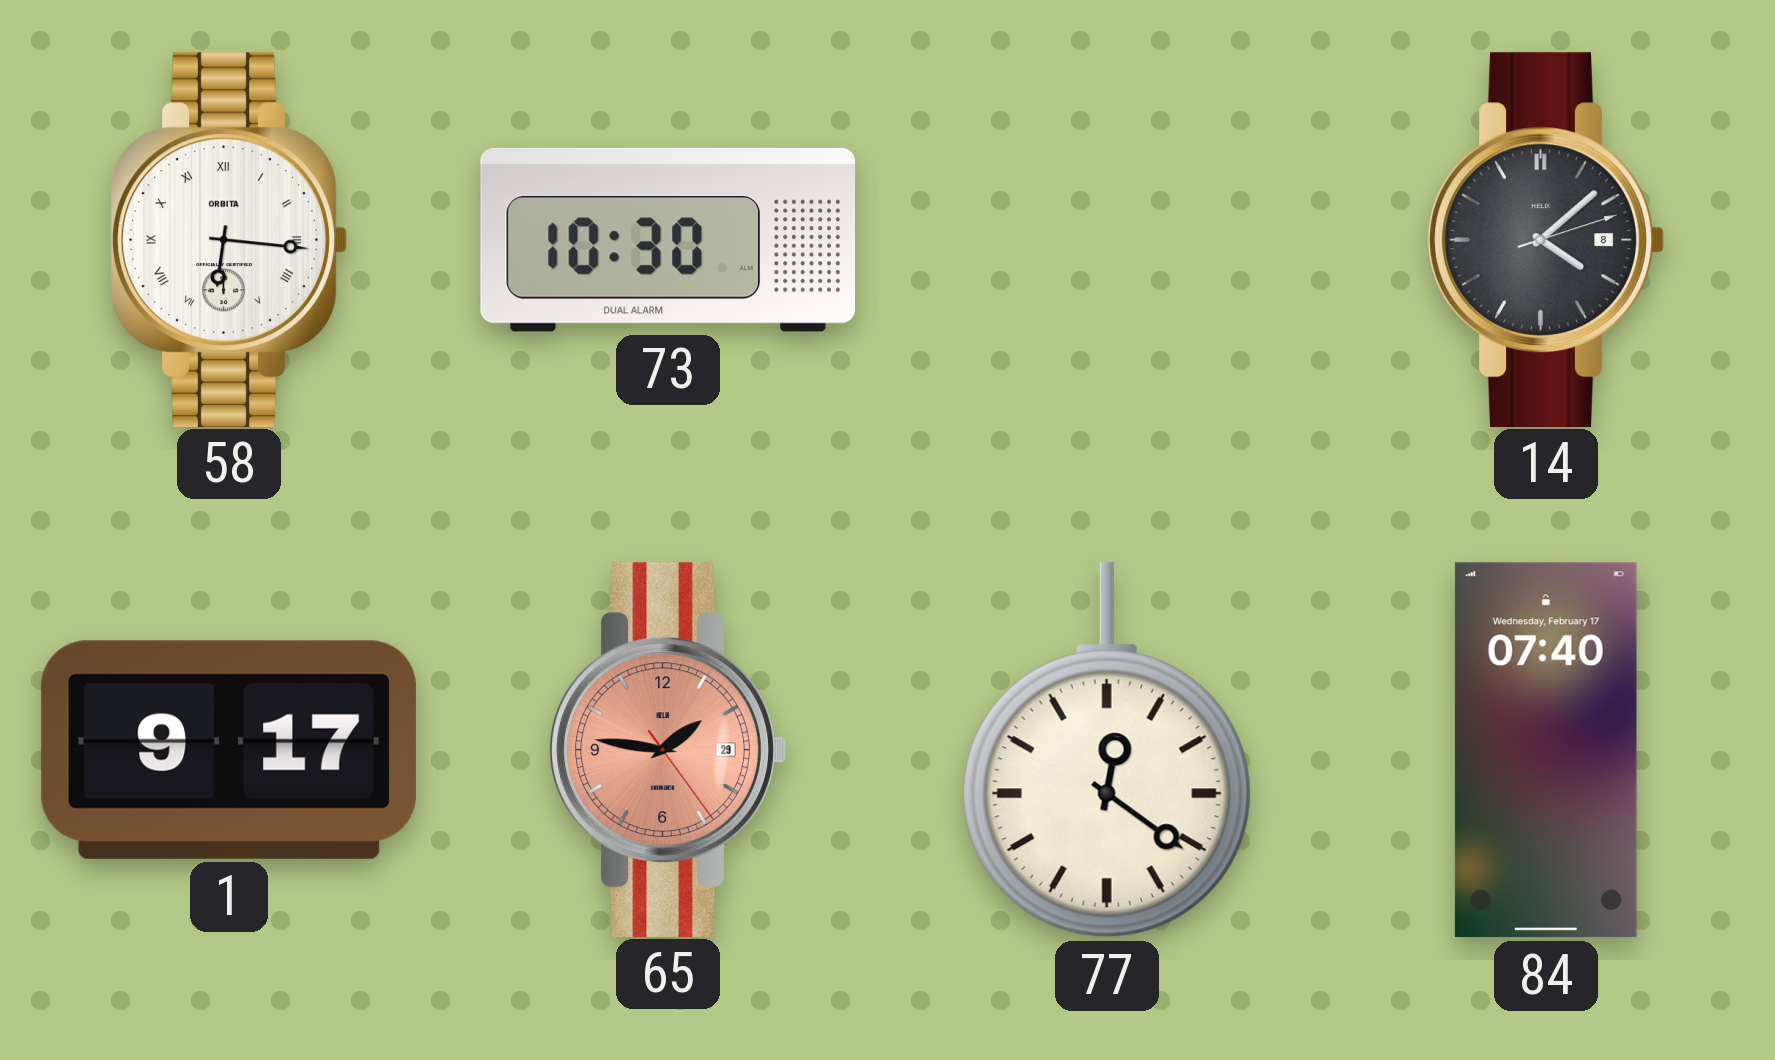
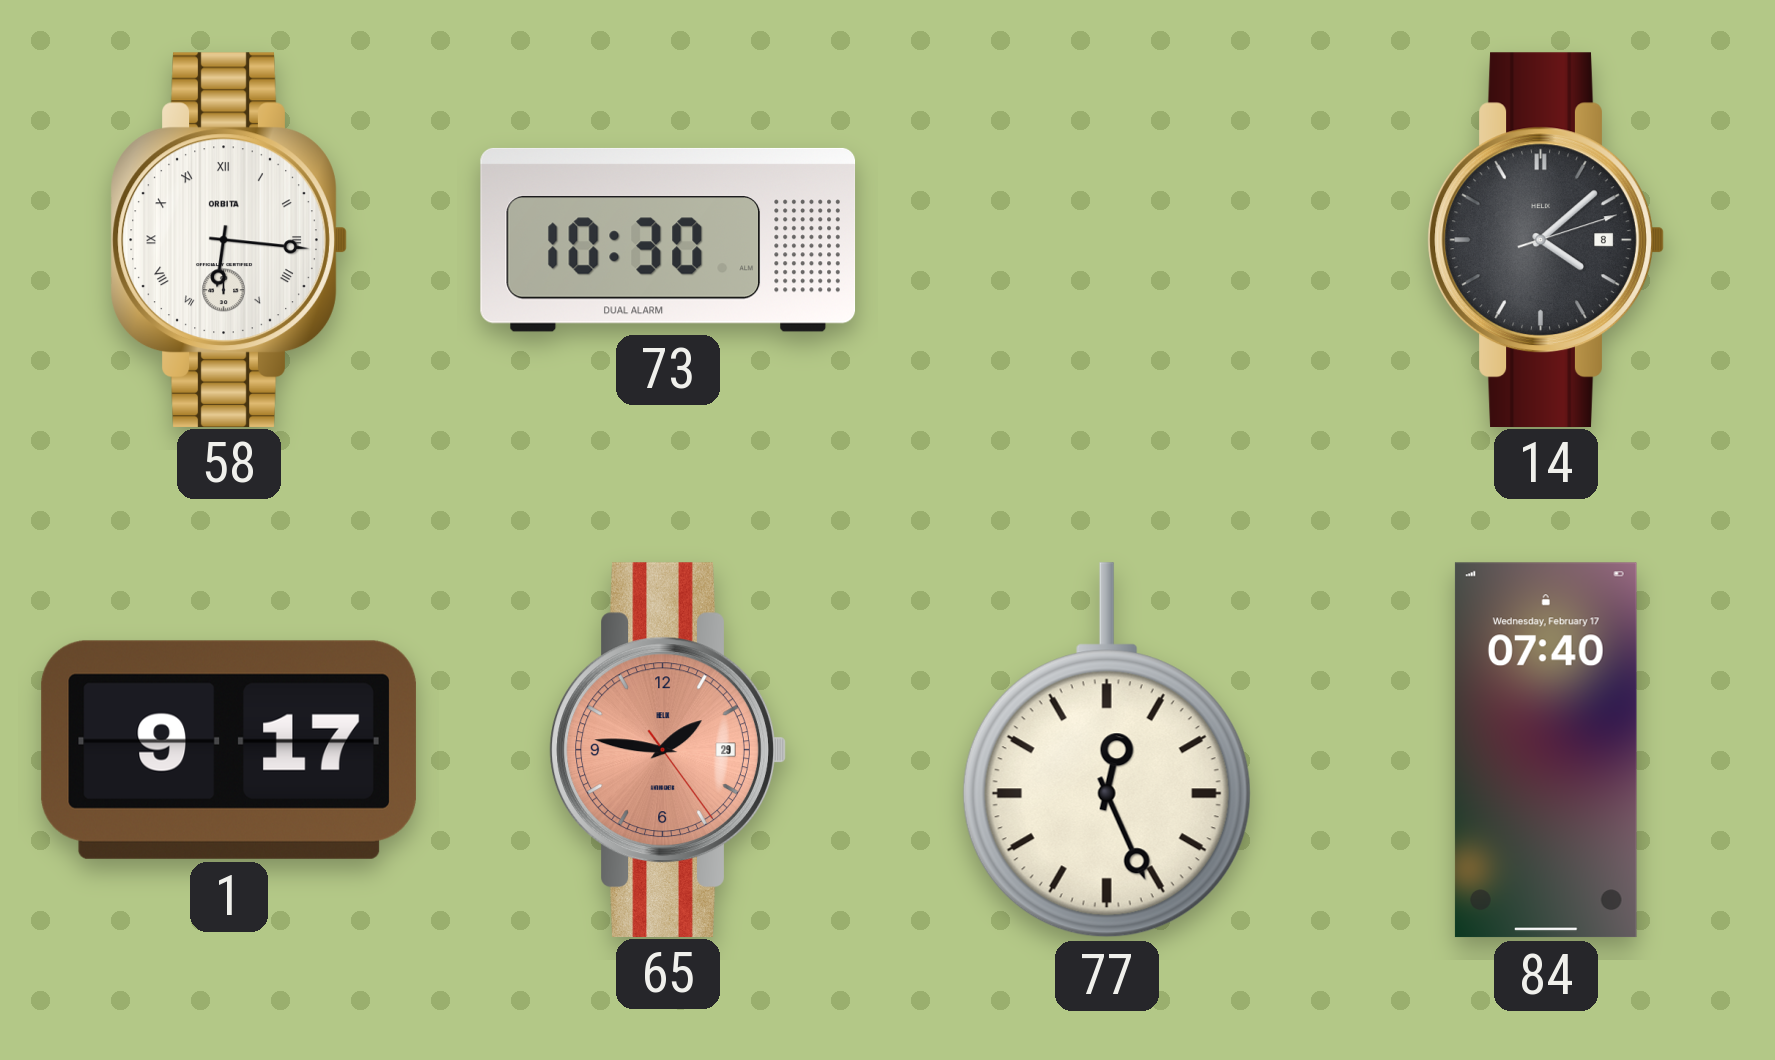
77: 12:21 -> 12:26
